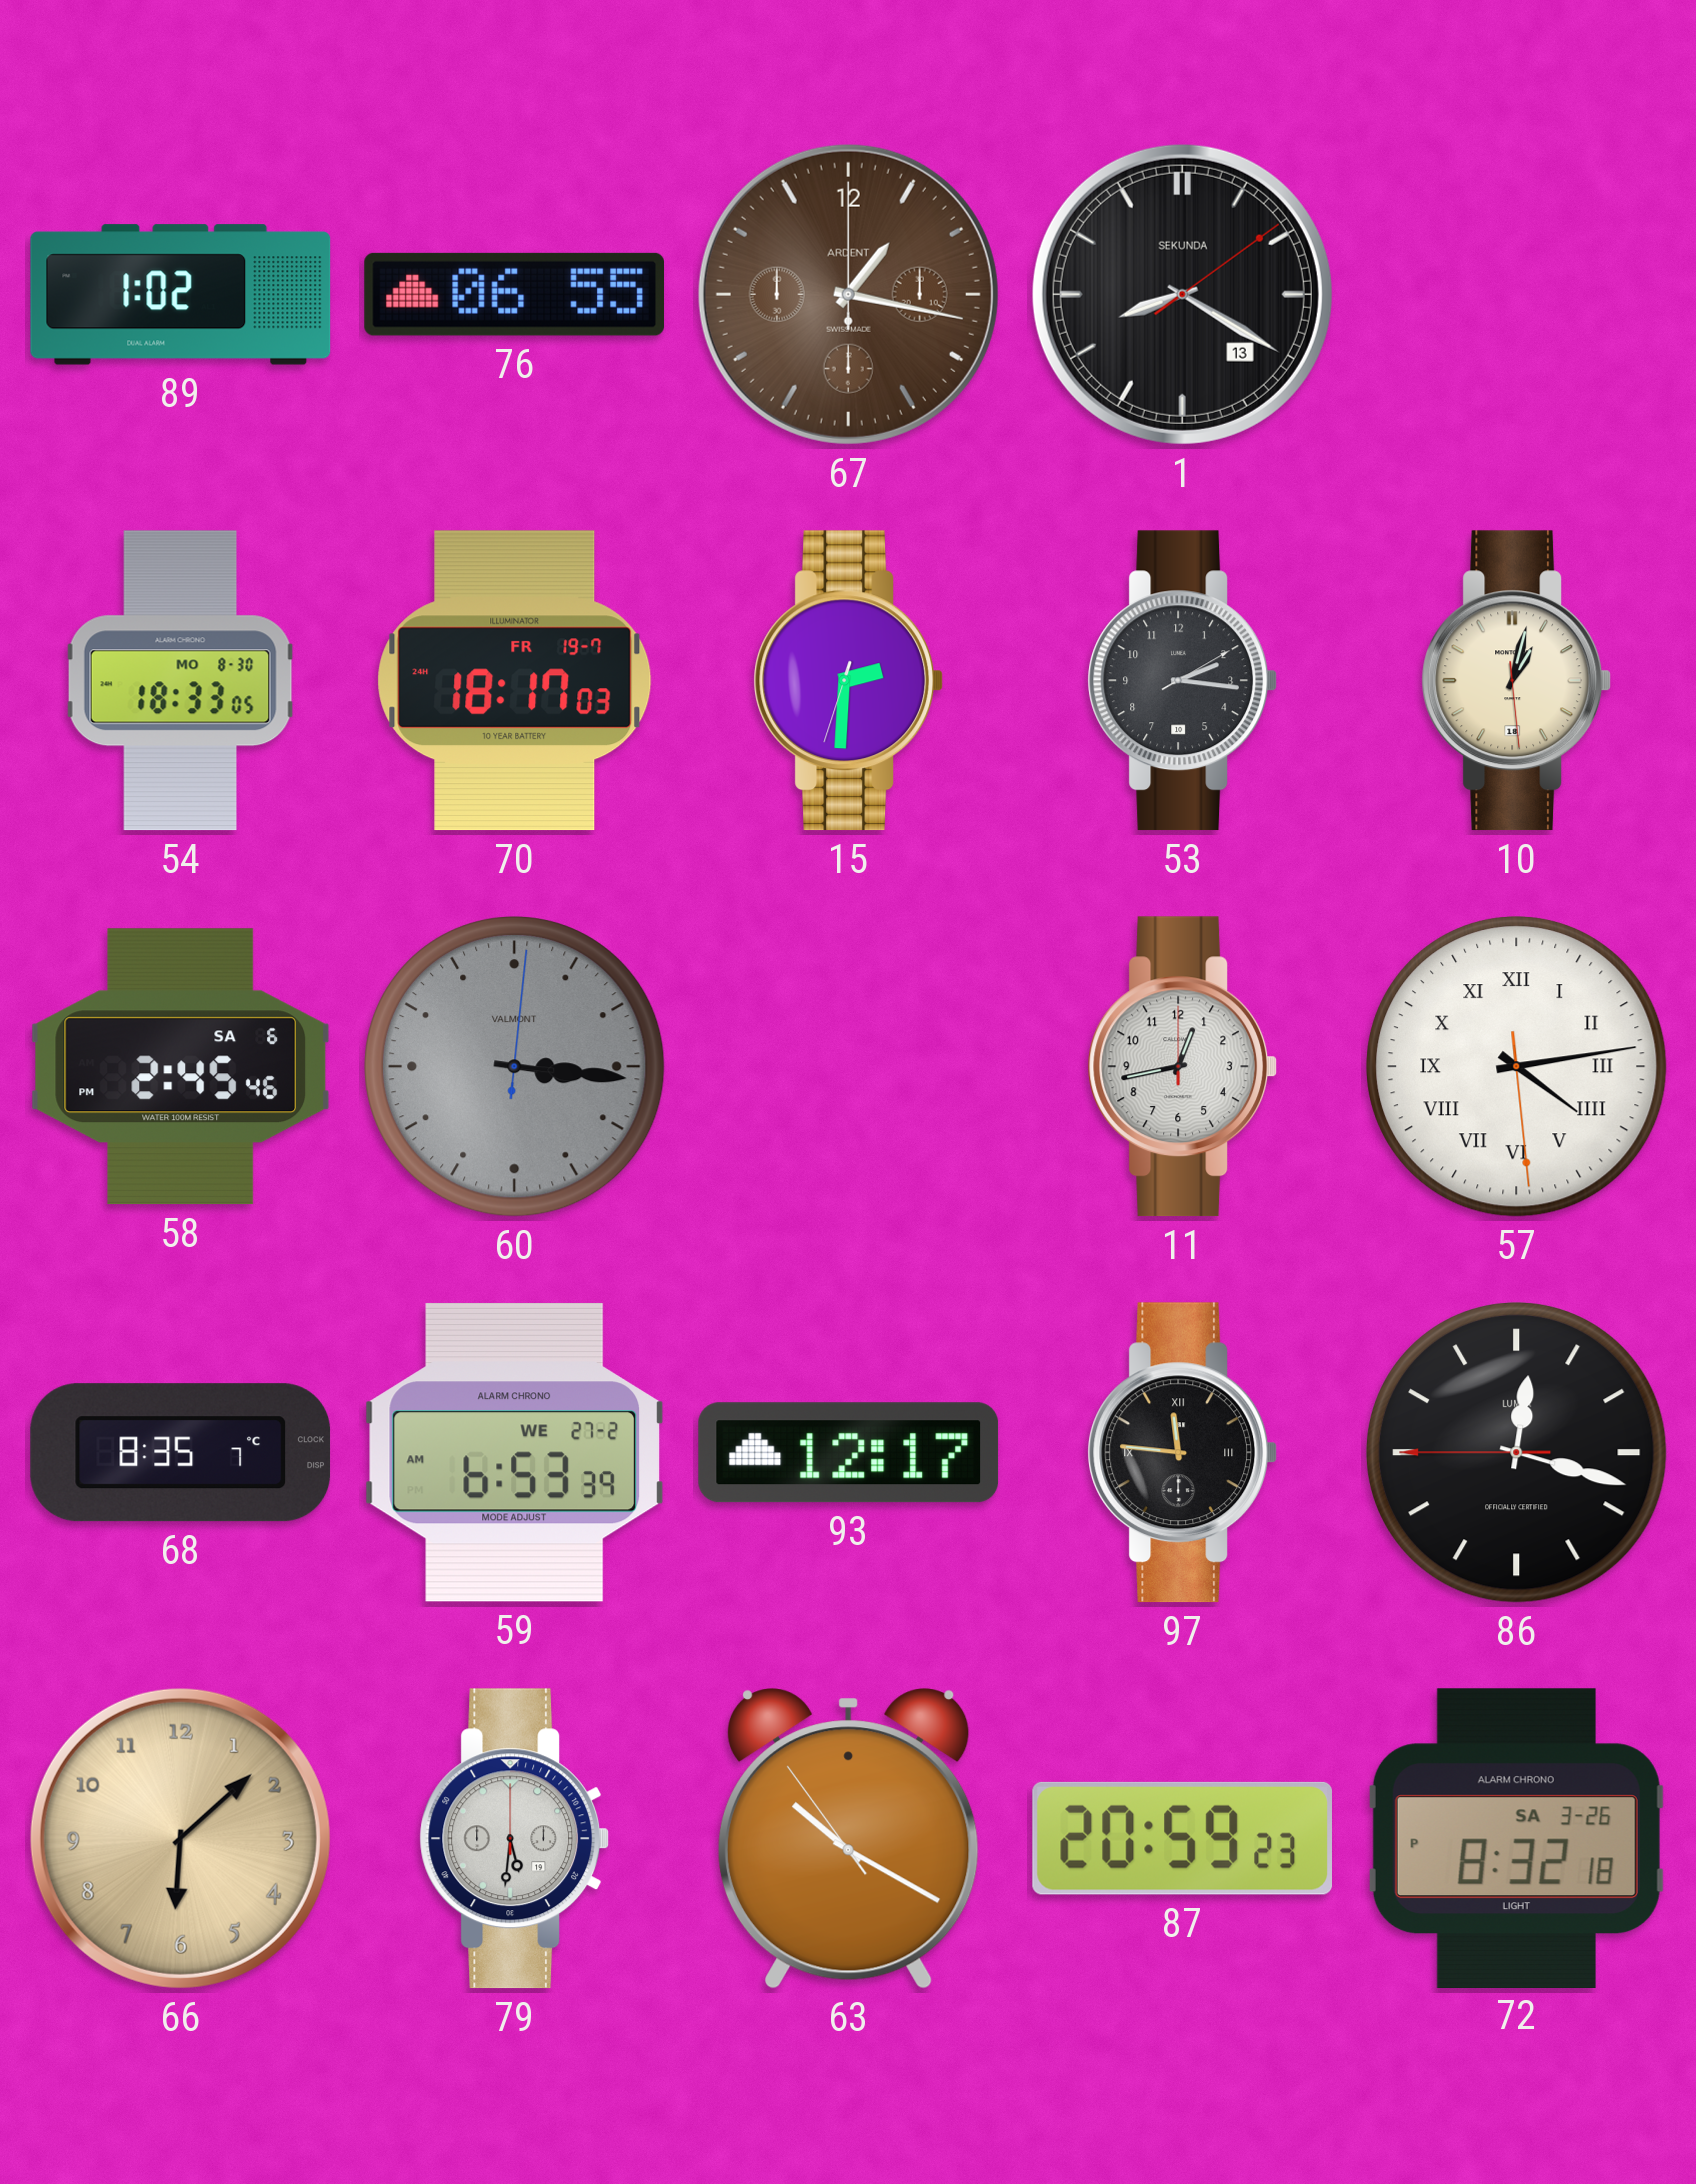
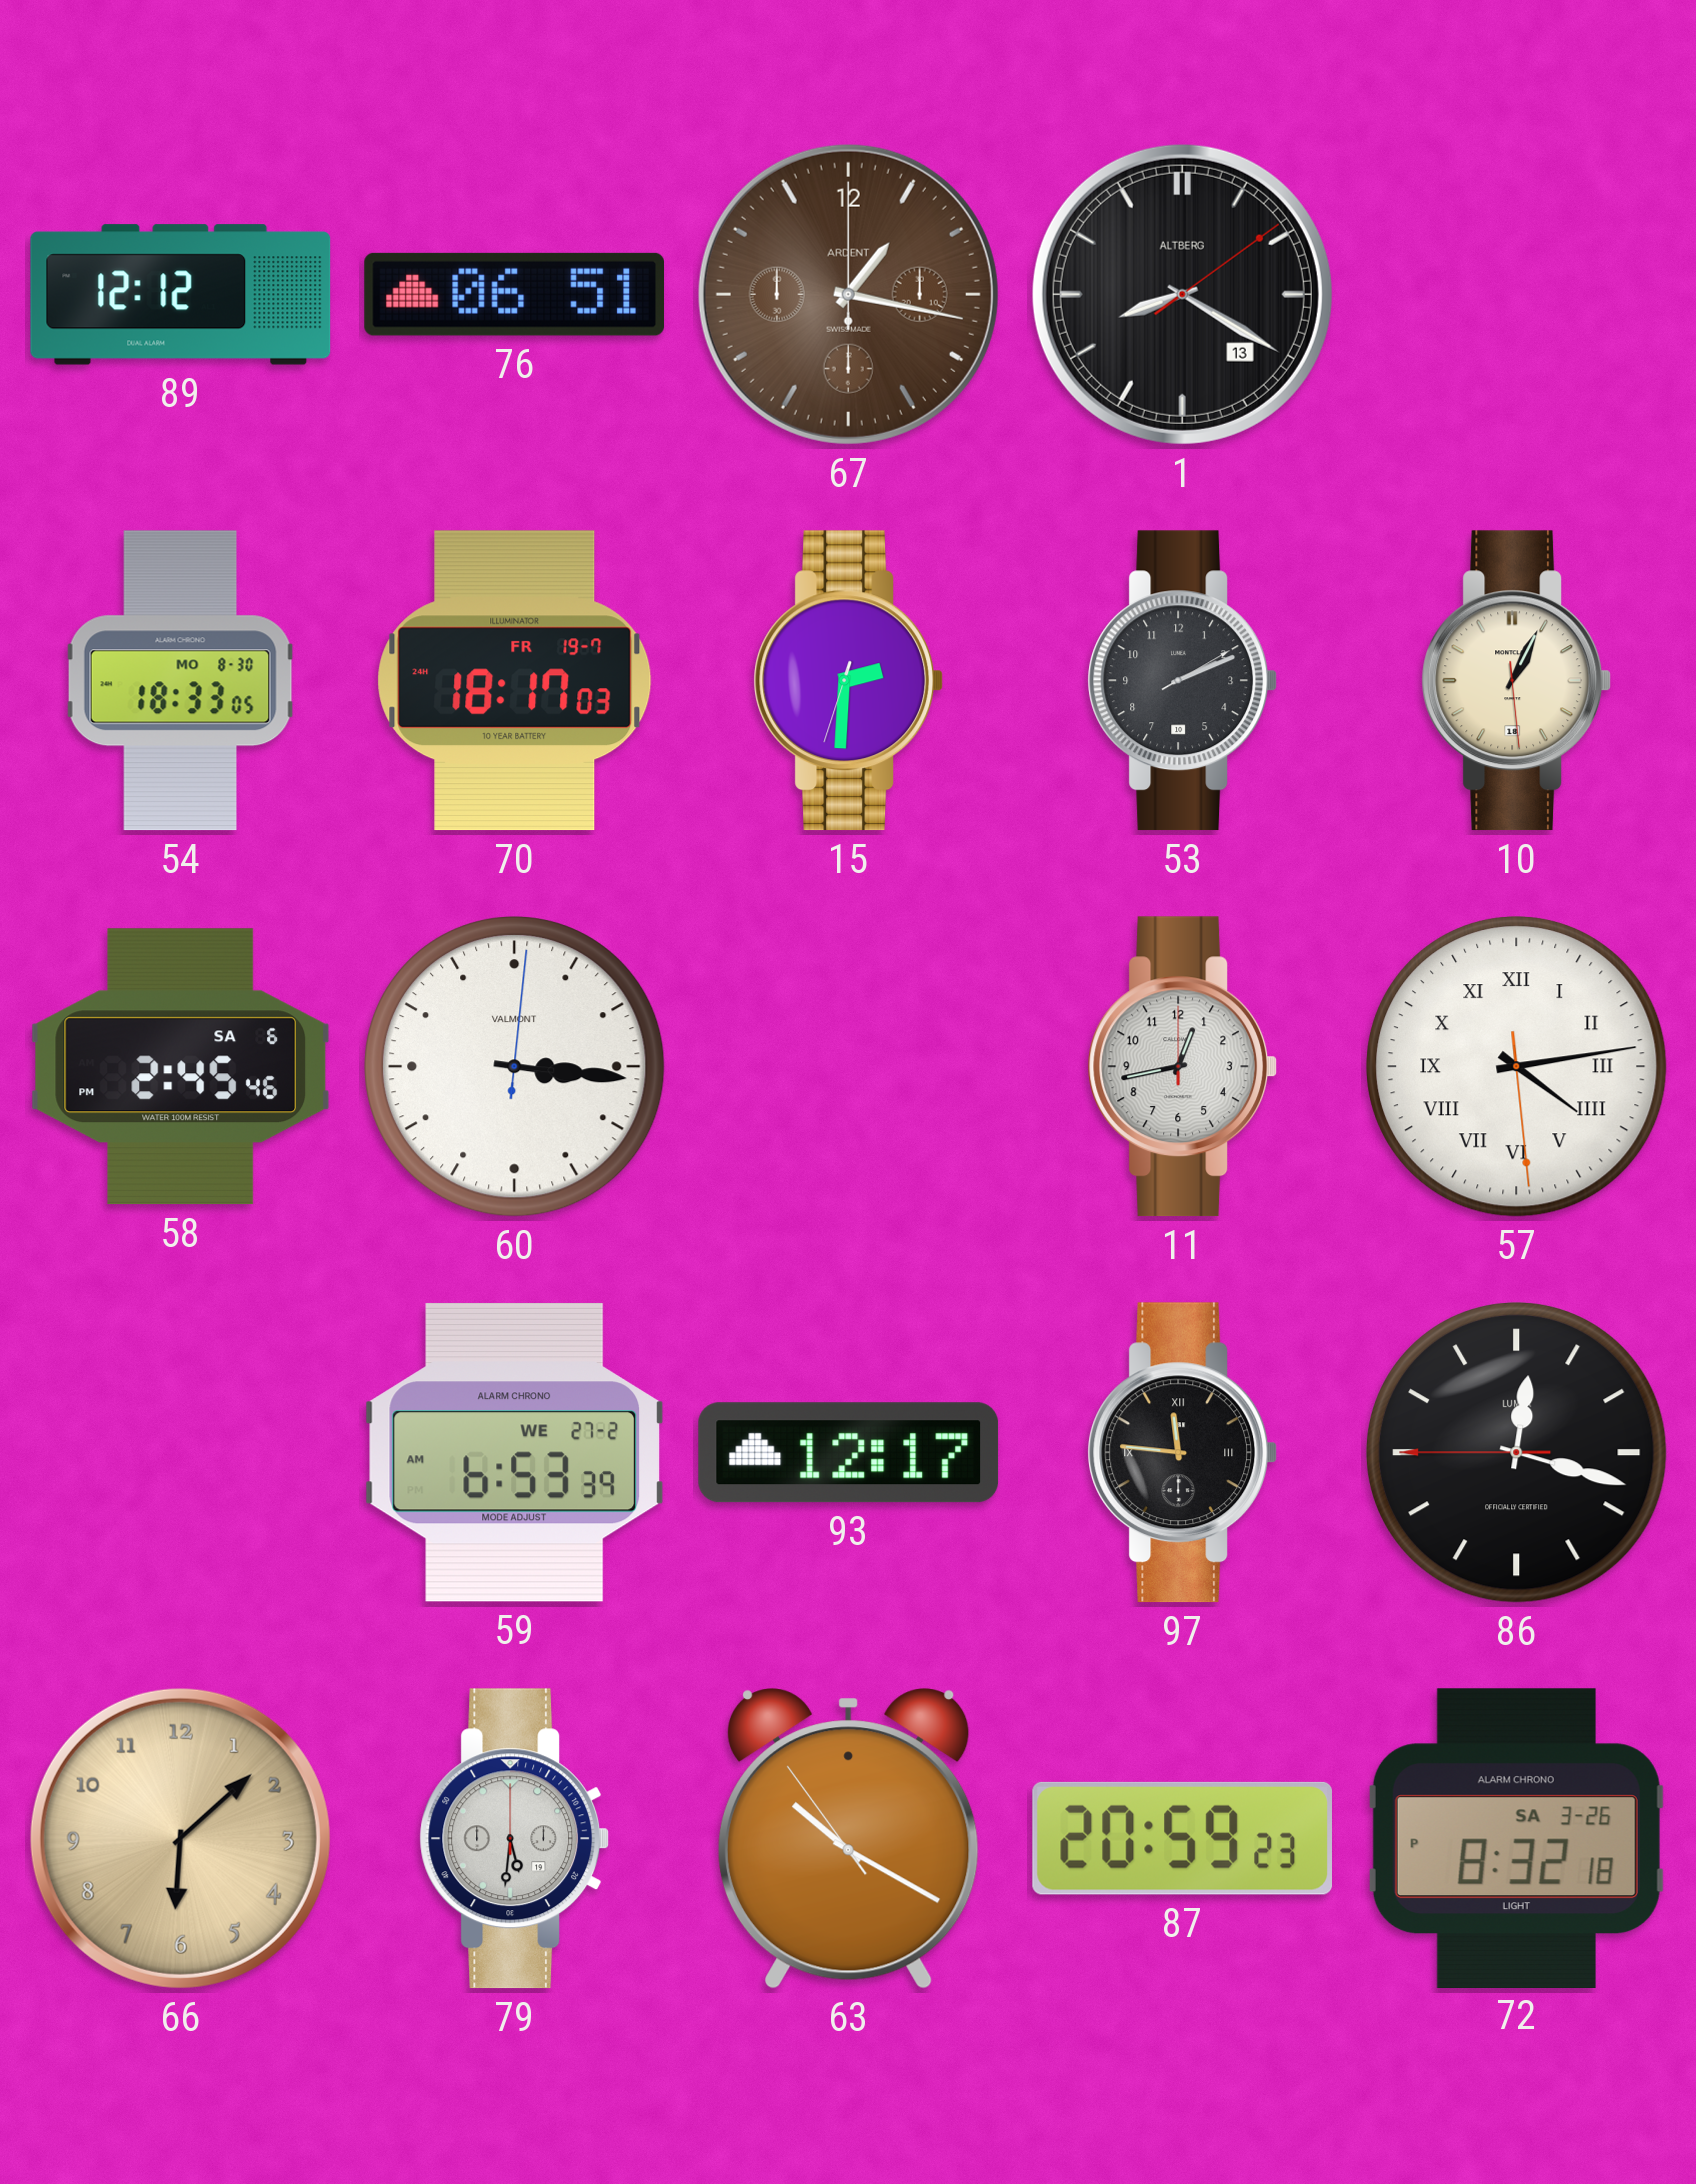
89: 1:02 -> 12:12
76: 06:55 -> 06:51
1 brand: SEKUNDA -> ALTBERG
53: 2:16 -> 2:11
10: 1:02 -> 1:04
60 dial: grey -> white
68: 8:35 -> none
